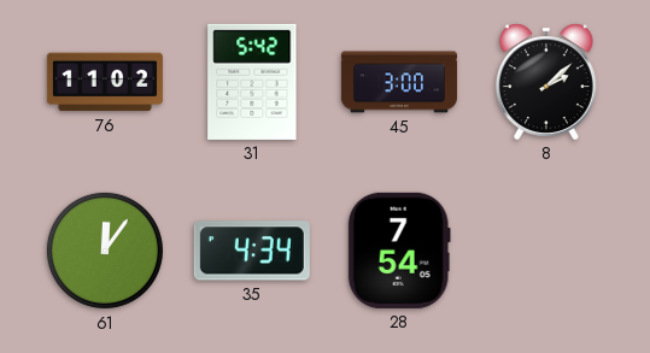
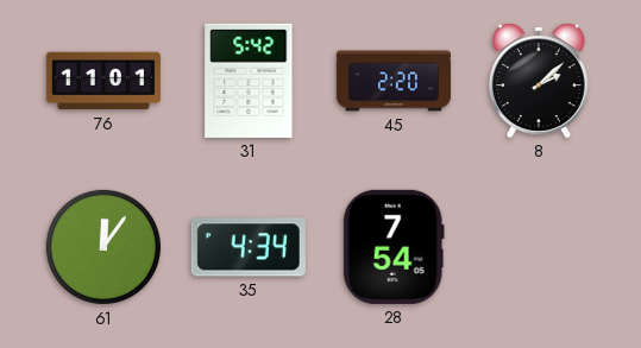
76: 11:02 -> 11:01
45: 3:00 -> 2:20
